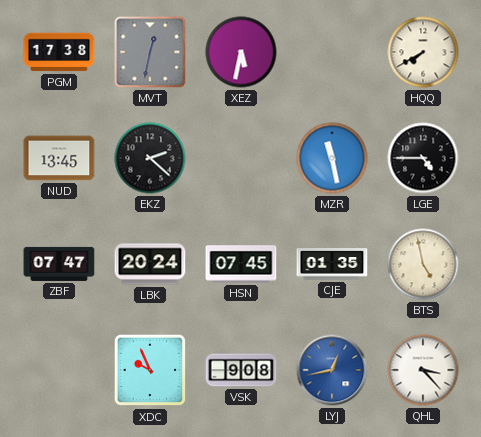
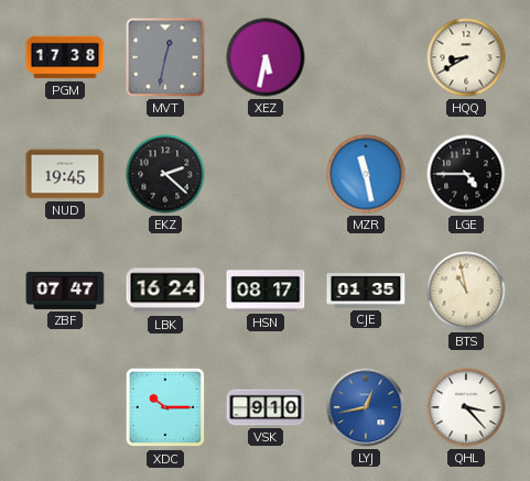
HQQ: 7:40 -> 8:40
NUD: 13:45 -> 19:45
LBK: 20:24 -> 16:24
HSN: 07:45 -> 08:17
BTS: 4:58 -> 10:58
XDC: 9:56 -> 10:15
VSK: 9:08 -> 9:10
